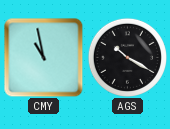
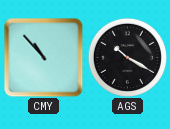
CMY: 10:58 -> 10:53
